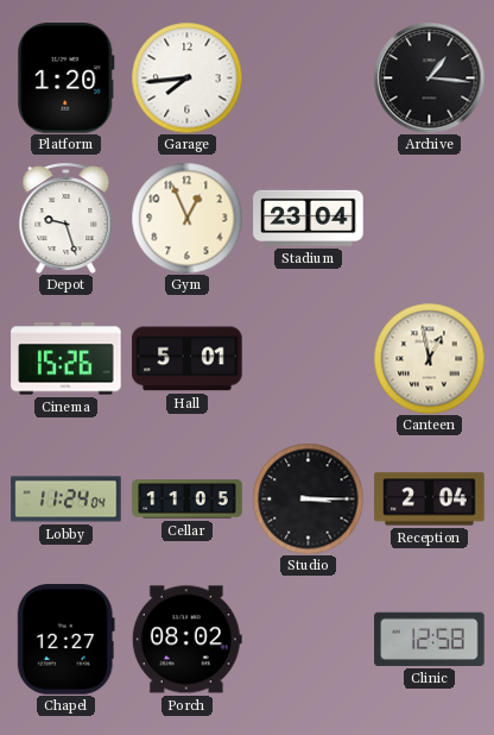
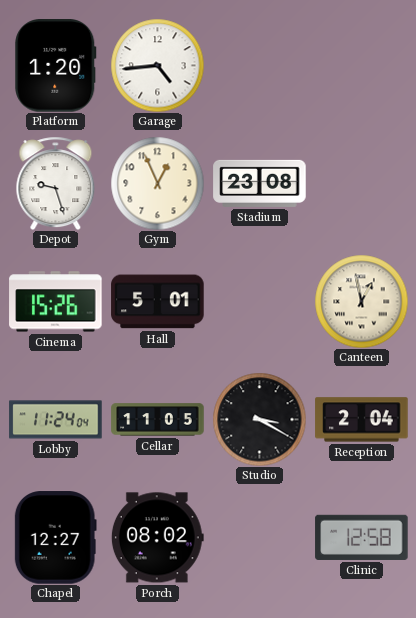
Garage: 7:44 -> 4:44
Archive: 1:16 -> none
Stadium: 23:04 -> 23:08
Studio: 3:15 -> 3:20
